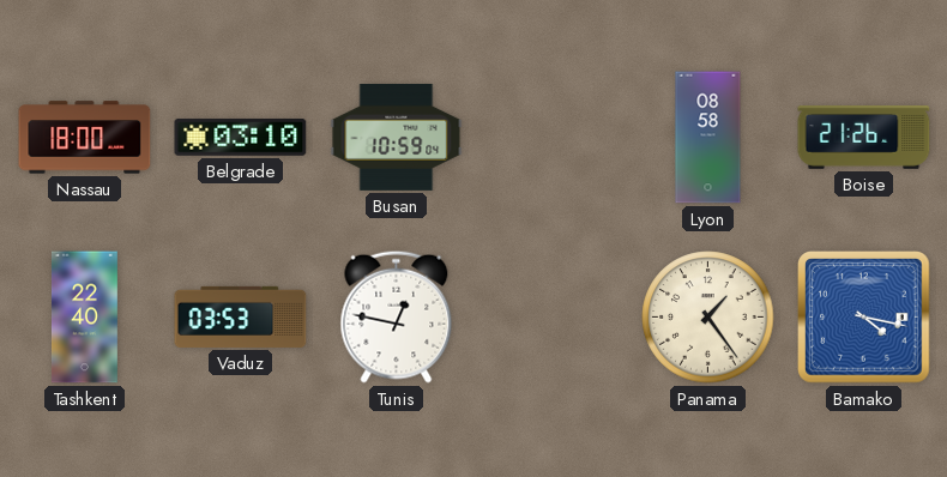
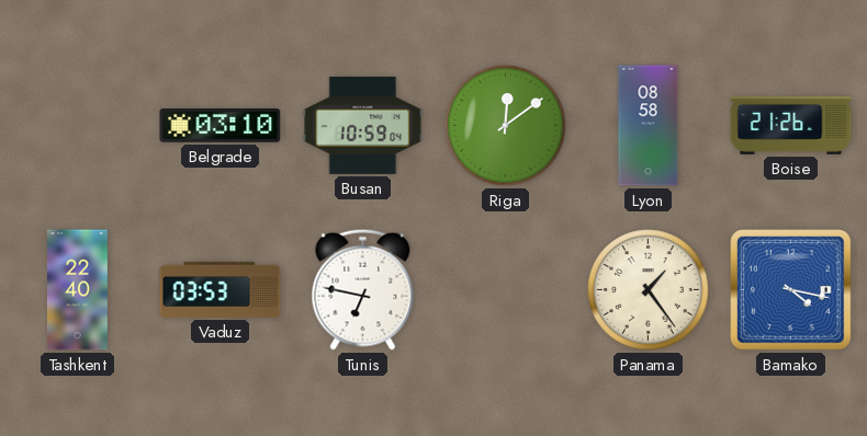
Nassau: 18:00 -> none
Riga: none -> 12:09
Tunis: 12:47 -> 6:47
